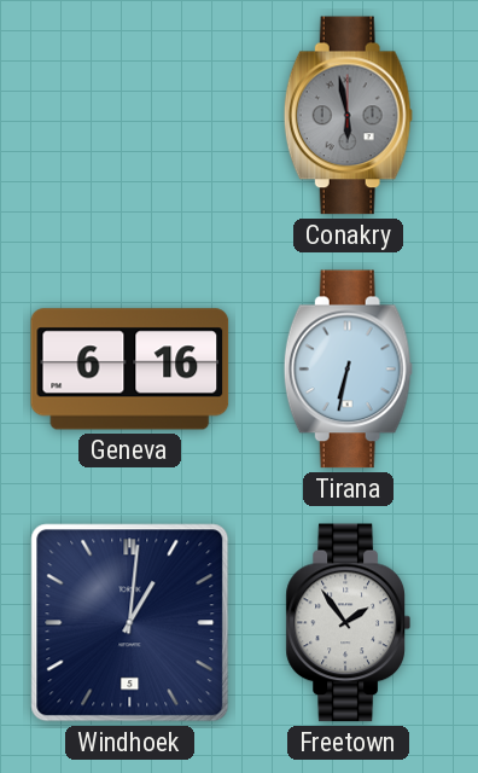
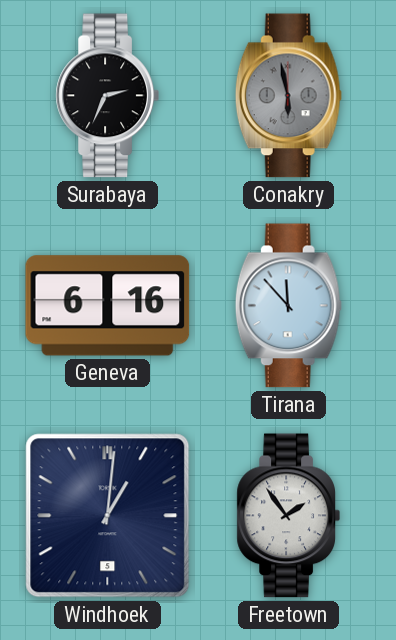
Surabaya: none -> 2:34
Tirana: 6:32 -> 11:53
